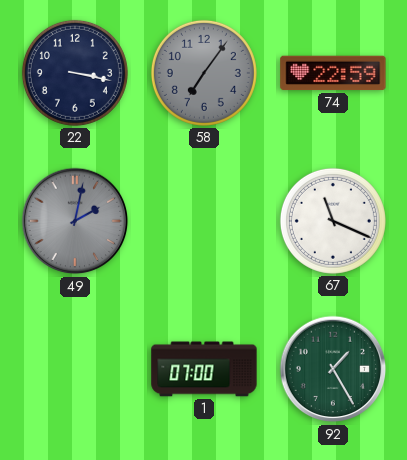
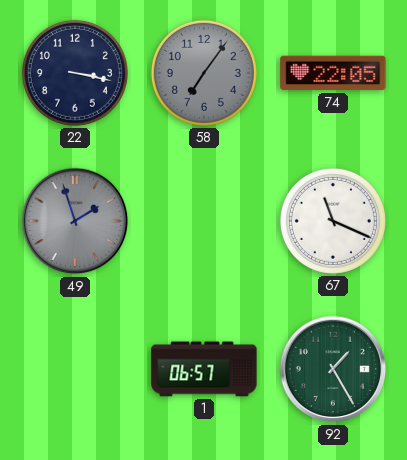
74: 22:59 -> 22:05
49: 2:02 -> 1:57
1: 07:00 -> 06:57
